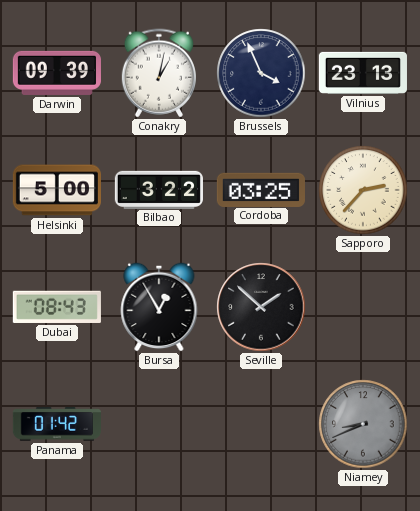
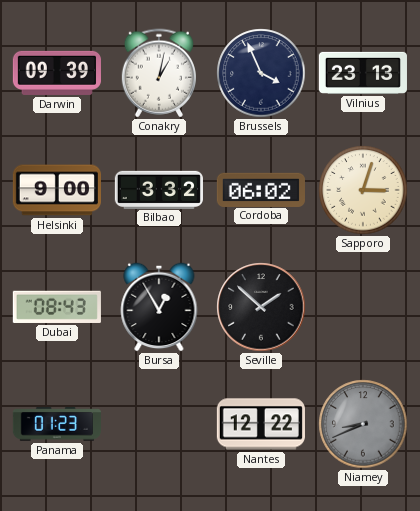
Helsinki: 5:00 -> 9:00
Bilbao: 3:22 -> 3:32
Cordoba: 03:25 -> 06:02
Sapporo: 2:37 -> 3:03
Panama: 01:42 -> 01:23
Nantes: none -> 12:22
